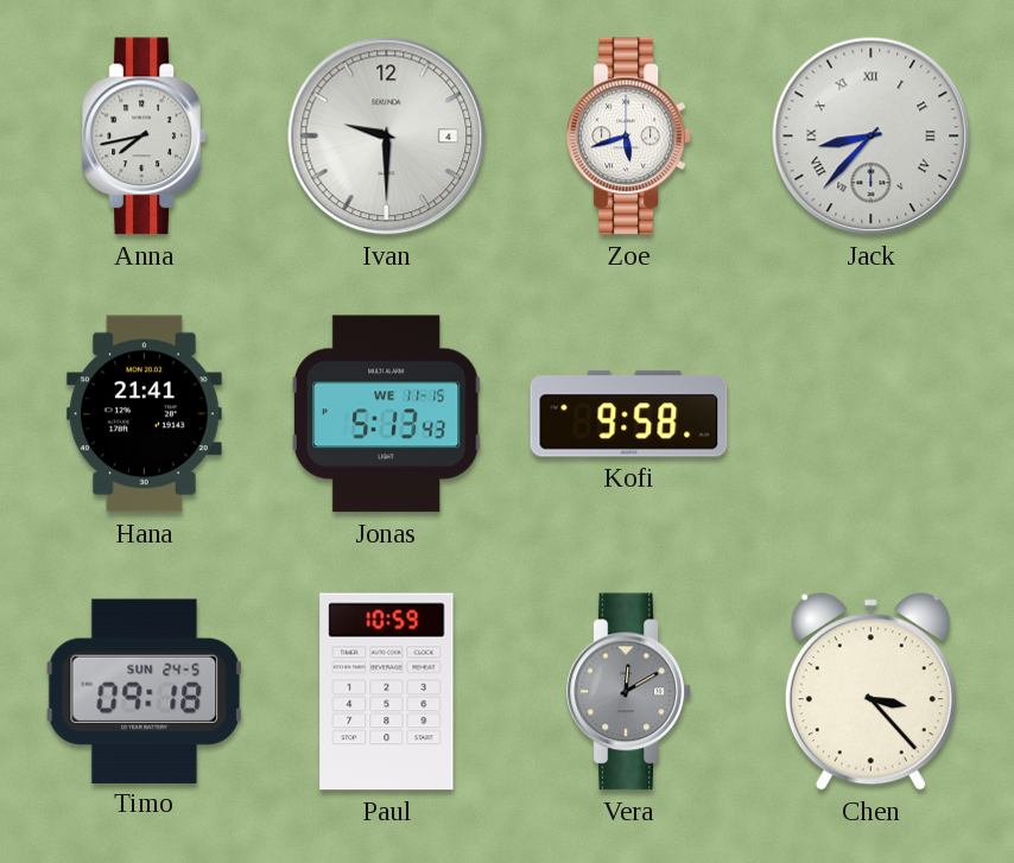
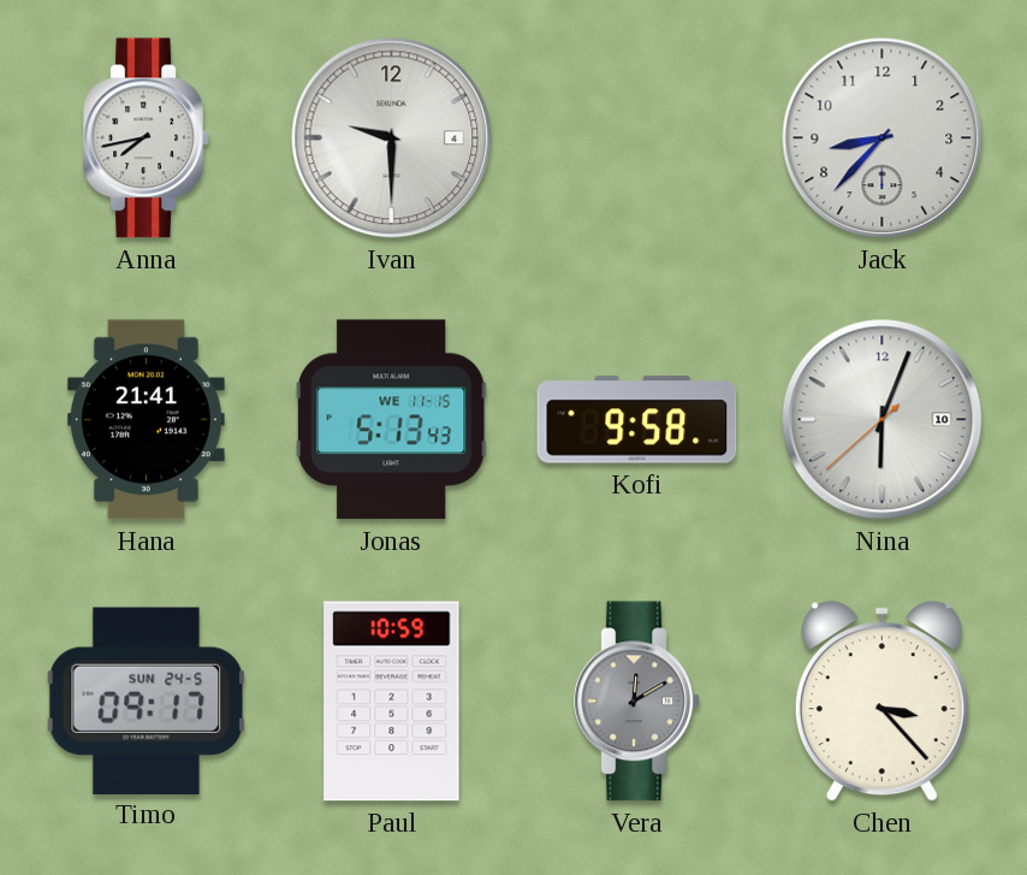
Zoe: 5:42 -> none
Jack numerals: Roman -> Arabic
Nina: none -> 6:03
Timo: 09:18 -> 09:17
